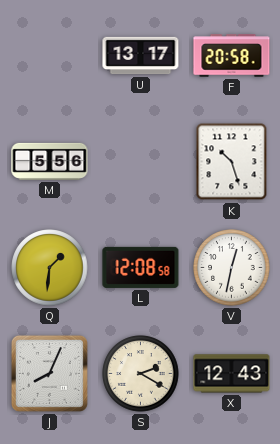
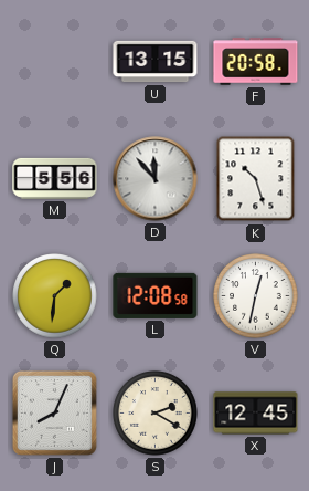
U: 13:17 -> 13:15
D: none -> 11:53
X: 12:43 -> 12:45
